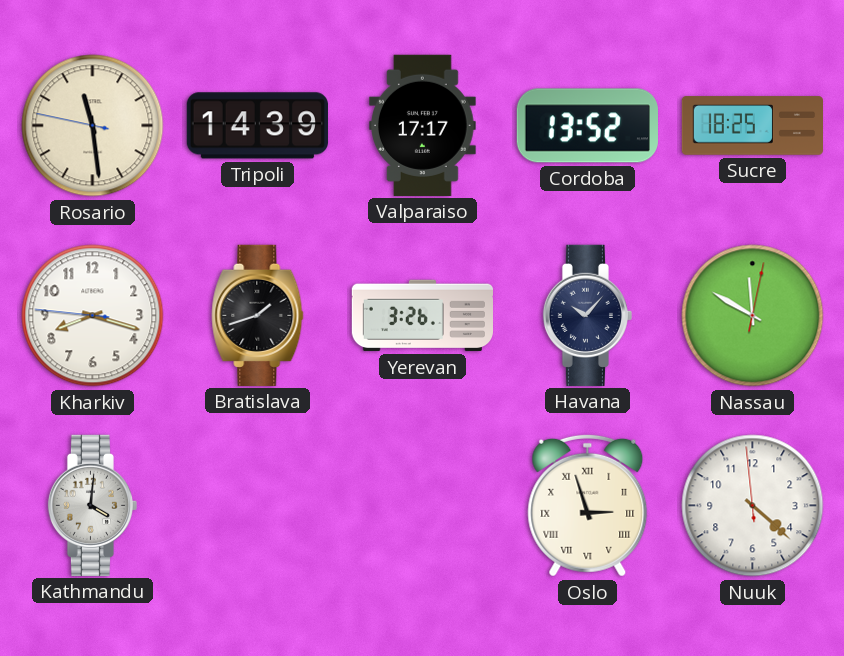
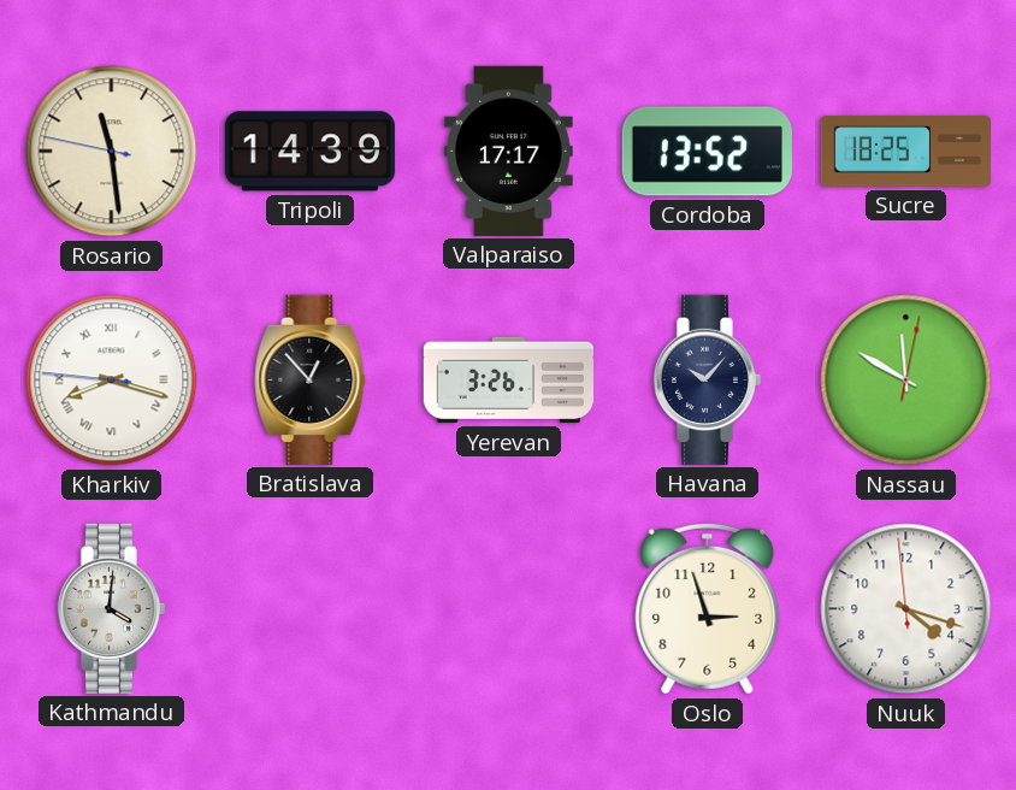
Kharkiv numerals: Arabic -> Roman
Bratislava: 1:42 -> 12:53
Oslo numerals: Roman -> Arabic
Nuuk: 4:21 -> 4:17
